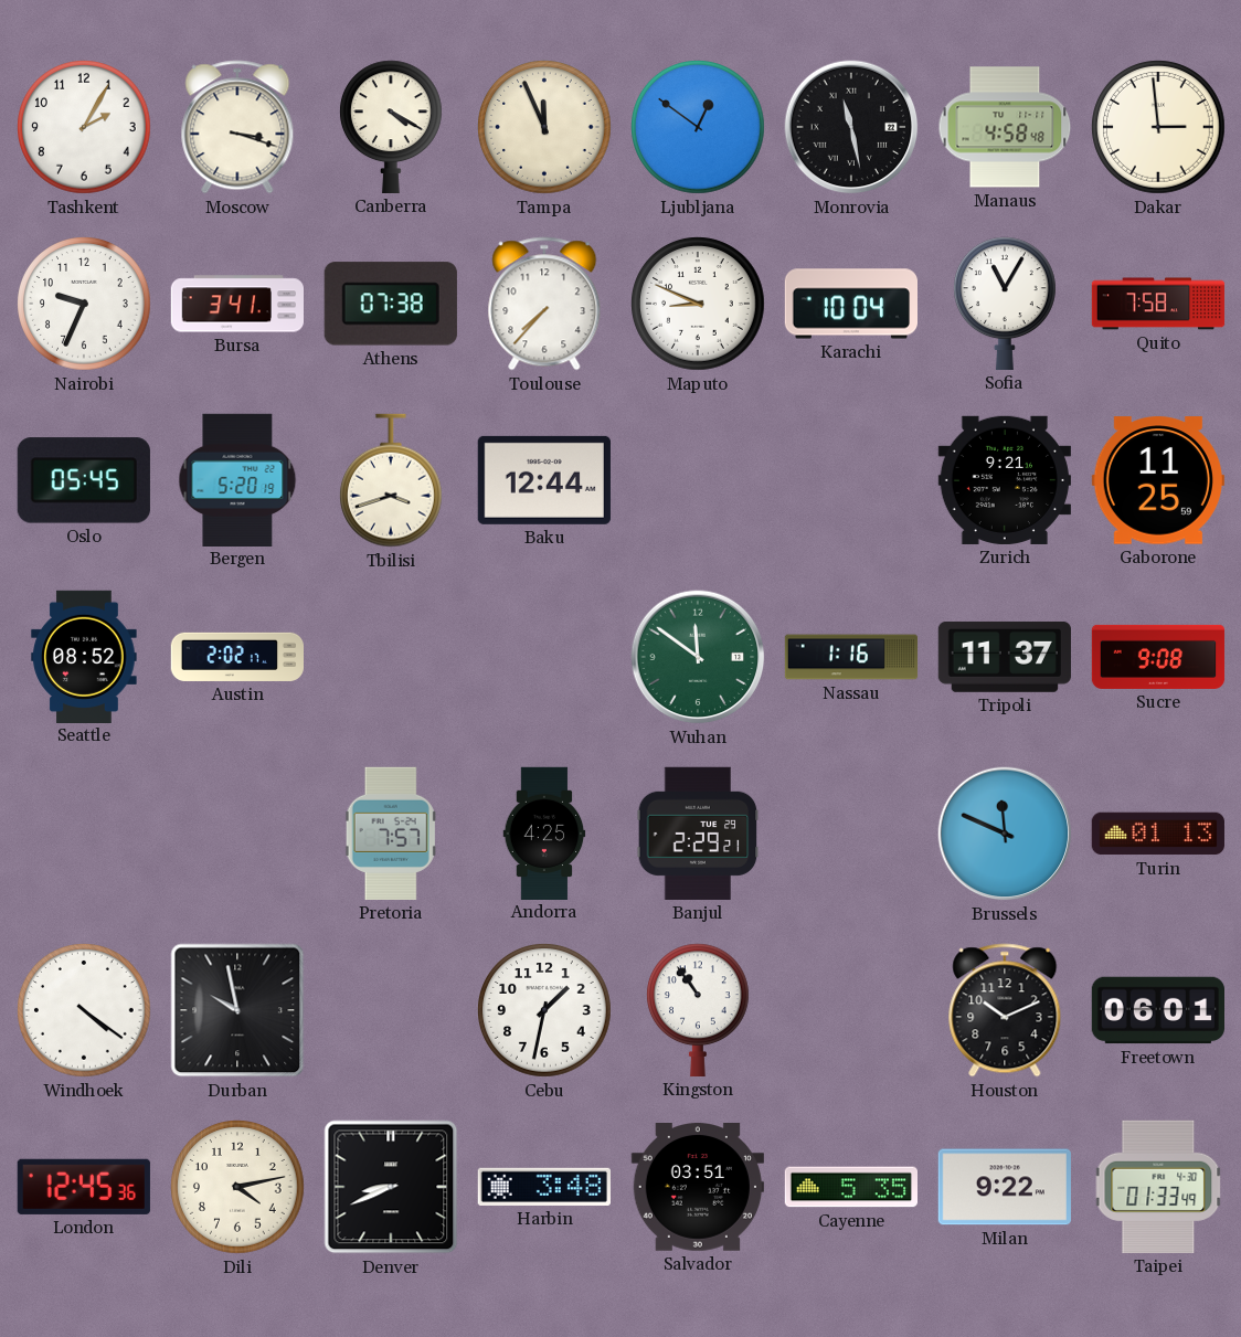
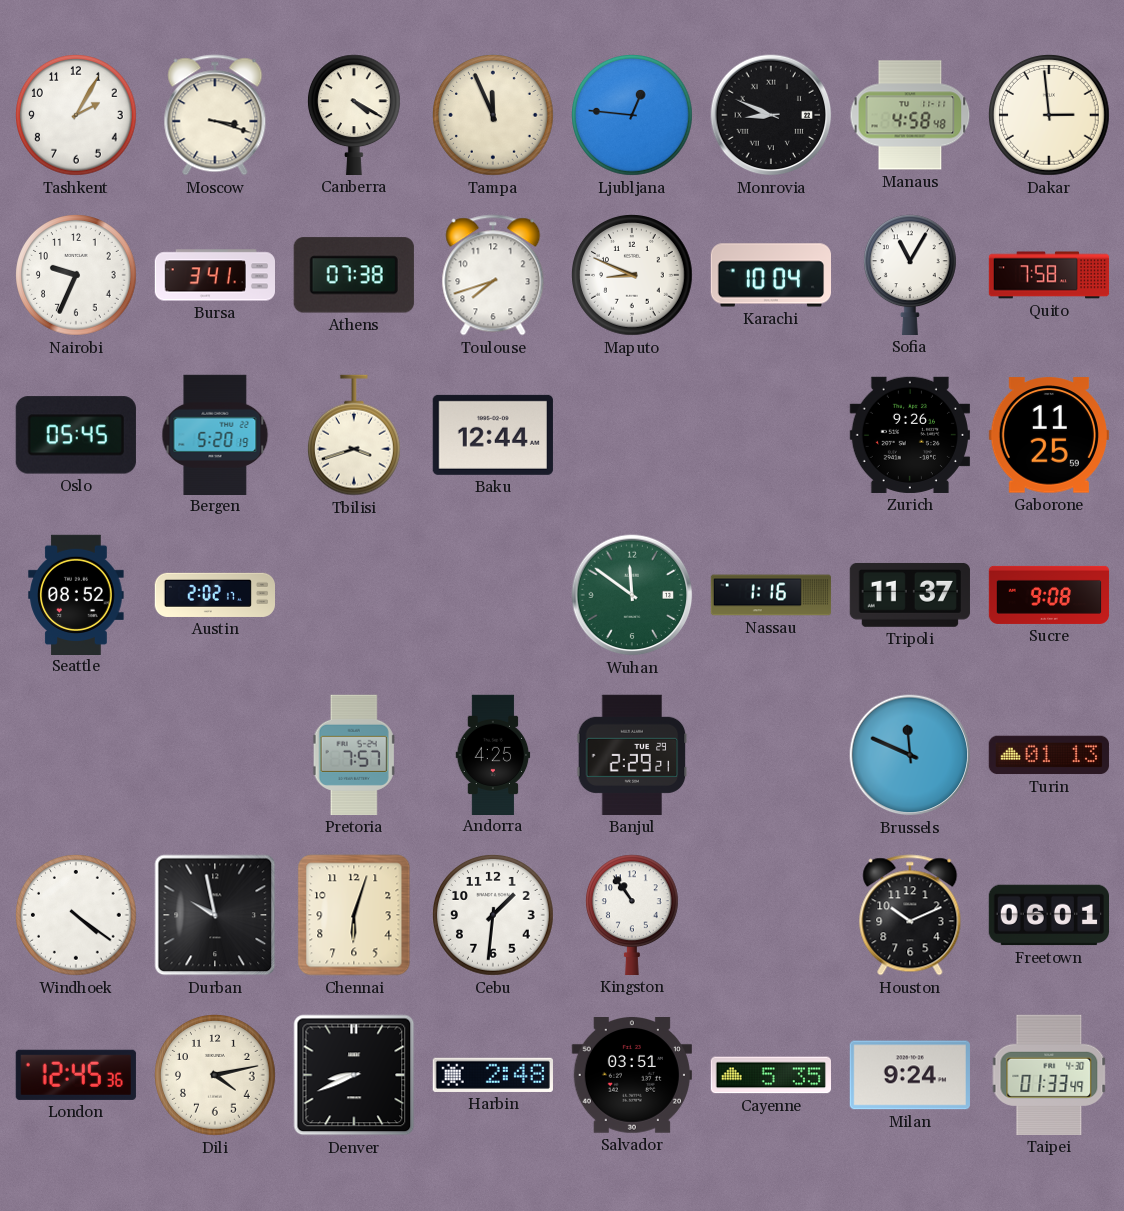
Ljubljana: 12:51 -> 12:46
Monrovia: 11:28 -> 8:49
Toulouse: 7:37 -> 7:42
Zurich: 9:21 -> 9:26
Chennai: none -> 6:03
Cebu: 1:32 -> 1:31
Harbin: 3:48 -> 2:48
Milan: 9:22 -> 9:24
